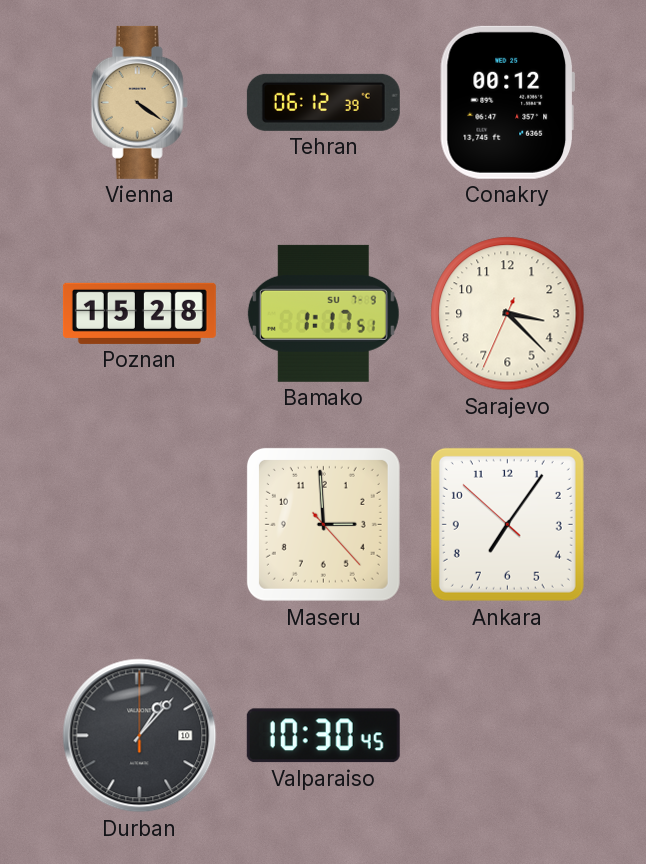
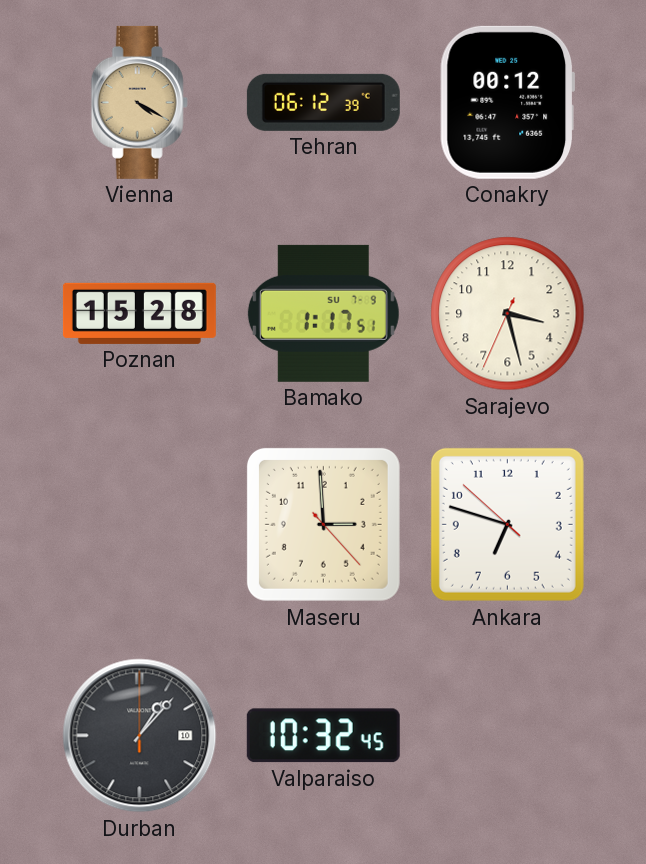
Vienna: 4:21 -> 4:20
Sarajevo: 3:22 -> 3:27
Ankara: 7:05 -> 6:47
Valparaiso: 10:30 -> 10:32
